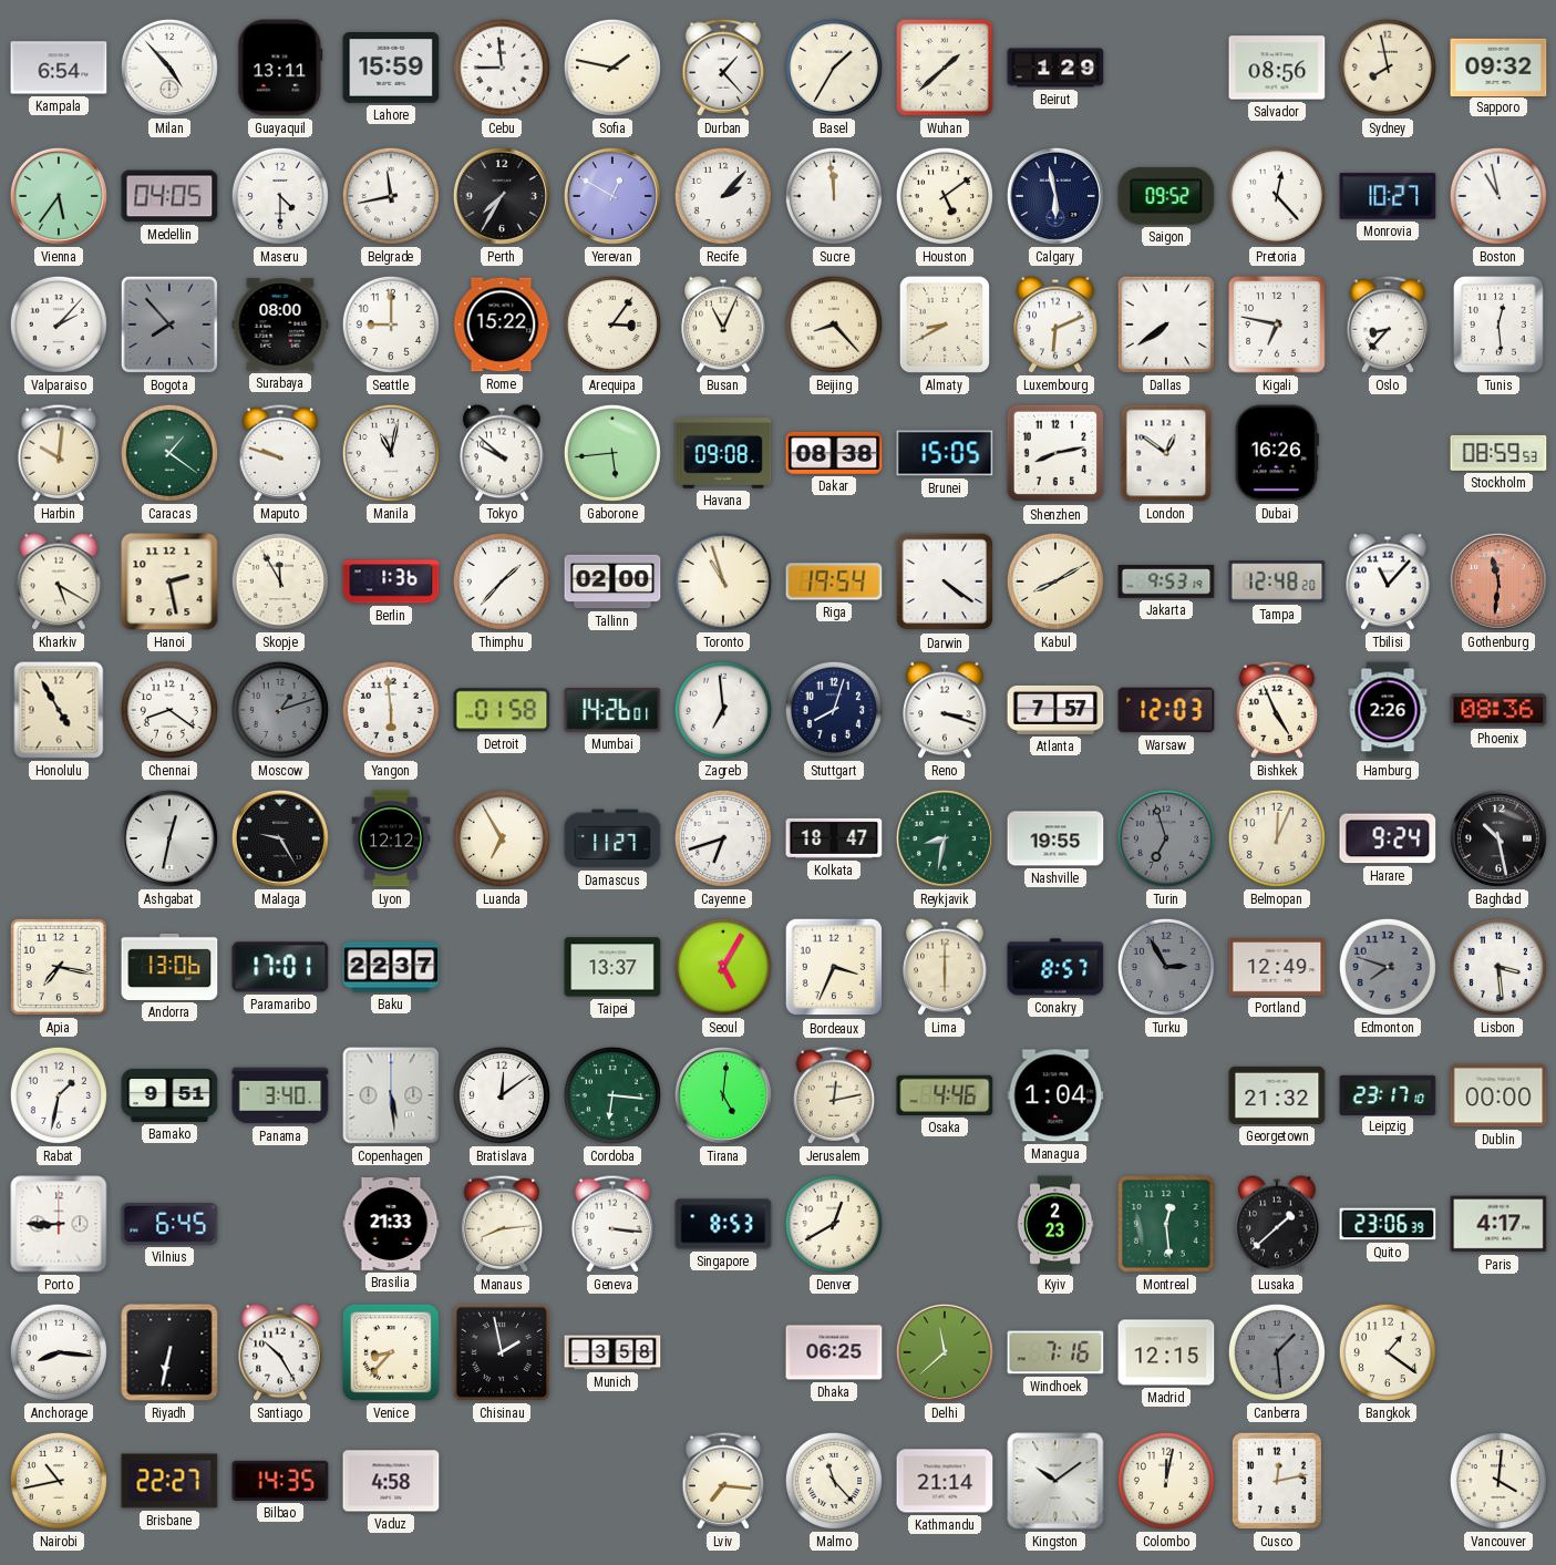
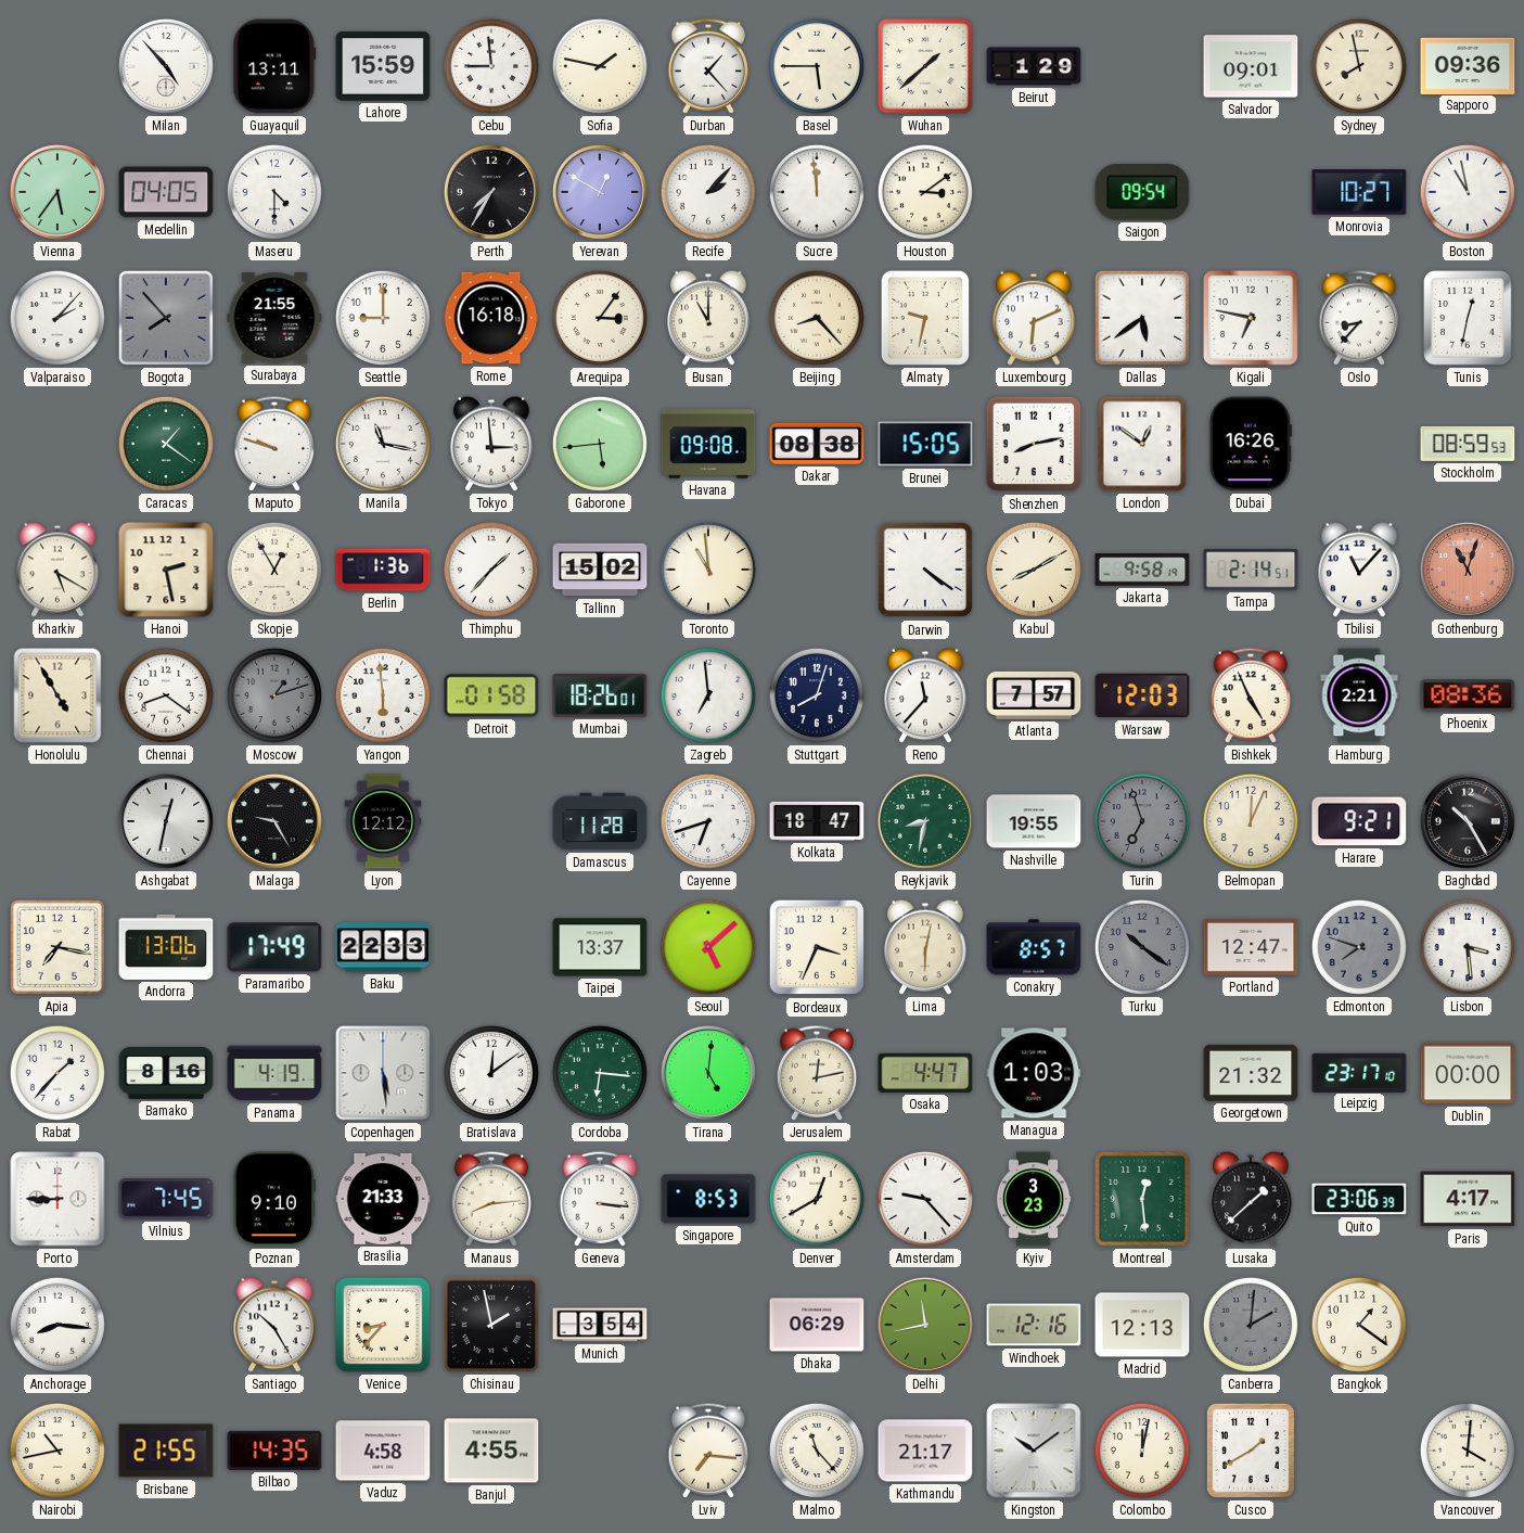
Kampala: 6:54 -> none
Basel: 1:35 -> 5:45
Salvador: 08:56 -> 09:01
Sapporo: 09:32 -> 09:36
Belgrade: 11:43 -> none
Houston: 5:09 -> 3:09
Calgary: 5:58 -> none
Saigon: 09:52 -> 09:54
Pretoria: 12:23 -> none
Surabaya: 08:00 -> 21:55
Rome: 15:22 -> 16:18
Busan: 11:04 -> 11:00
Almaty: 8:40 -> 9:32
Dallas: 7:39 -> 5:39
Tunis: 12:29 -> 12:32
Harbin: 10:01 -> none
Manila: 11:02 -> 11:17
Tokyo: 9:52 -> 2:59
Skopje: 11:55 -> 12:55
Tallinn: 02:00 -> 15:02
Toronto: 10:57 -> 10:59
Riga: 19:54 -> none
Jakarta: 9:53 -> 9:58
Tampa: 12:48 -> 2:14
Gothenburg: 11:31 -> 11:03
Mumbai: 14:26 -> 18:26
Reno: 3:18 -> 11:37
Hamburg: 2:26 -> 2:21
Luanda: 6:55 -> none
Damascus: 11:27 -> 11:28
Harare: 9:24 -> 9:21
Baghdad: 10:28 -> 10:25
Paramaribo: 17:01 -> 17:49
Baku: 22:37 -> 22:33
Seoul: 5:05 -> 5:08
Lima: 6:00 -> 6:02
Turku: 2:55 -> 10:21
Portland: 12:49 -> 12:47
Rabat: 1:32 -> 1:37
Bamako: 9:51 -> 8:16
Panama: 3:40 -> 4:19
Osaka: 4:46 -> 4:47
Managua: 1:04 -> 1:03
Vilnius: 6:45 -> 7:45
Poznan: none -> 9:10
Amsterdam: none -> 9:23
Kyiv: 2:23 -> 3:23
Riyadh: 6:32 -> none
Munich: 3:58 -> 3:54
Dhaka: 06:25 -> 06:29
Delhi: 11:38 -> 11:43
Windhoek: 7:16 -> 12:16
Madrid: 12:15 -> 12:13
Canberra: 1:29 -> 2:01
Brisbane: 22:27 -> 21:55
Banjul: none -> 4:55
Kathmandu: 21:14 -> 21:17
Cusco: 12:13 -> 1:40
